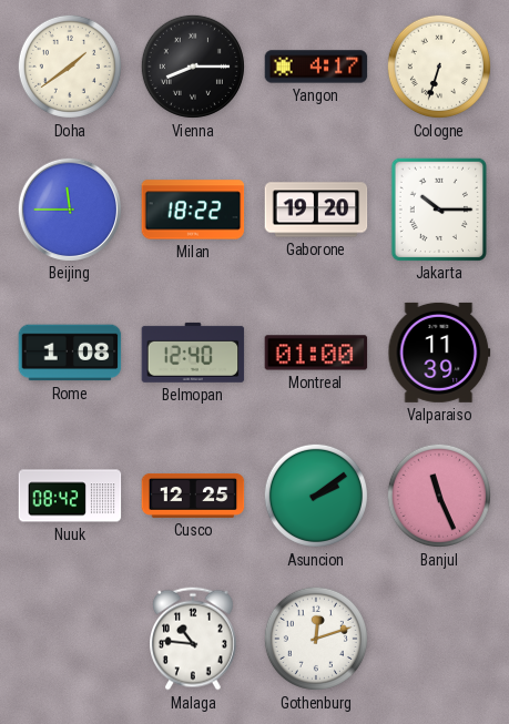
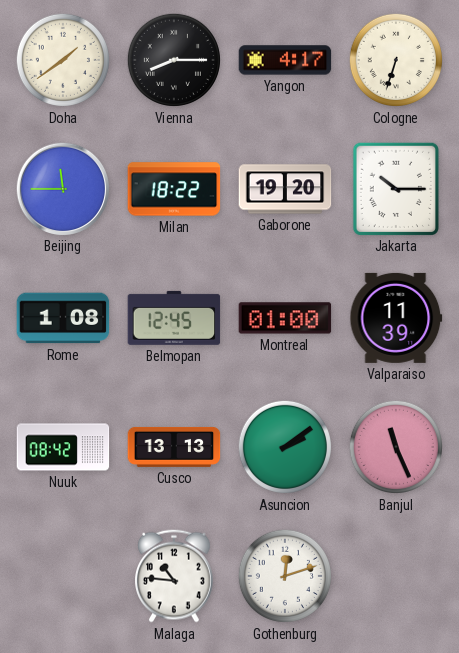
Belmopan: 12:40 -> 12:45
Cusco: 12:25 -> 13:13
